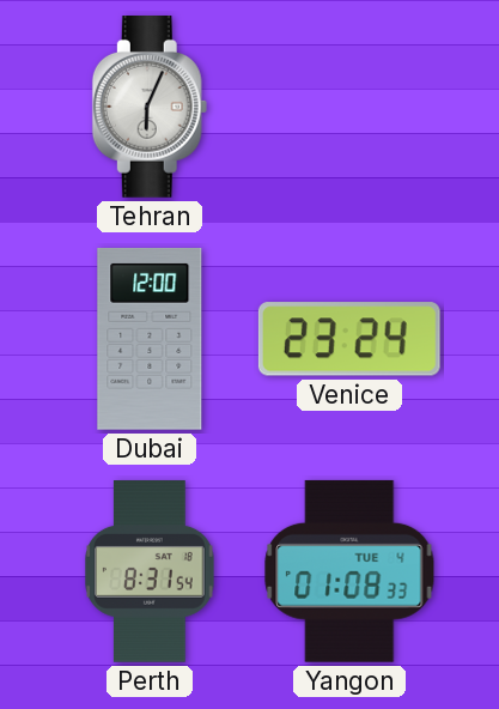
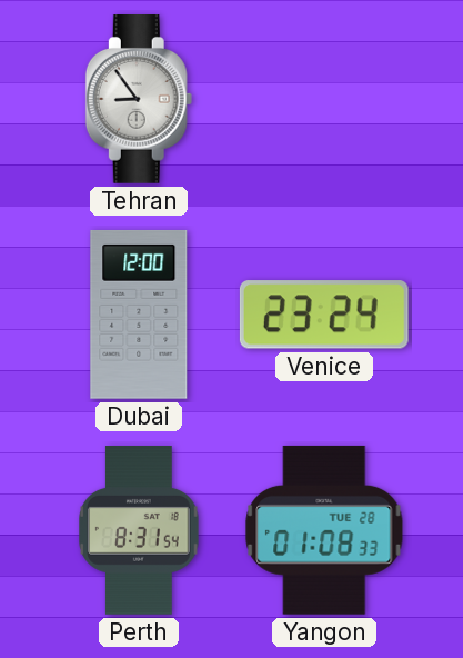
Tehran: 6:04 -> 8:54
Yangon date: TUE 4 -> TUE 28
